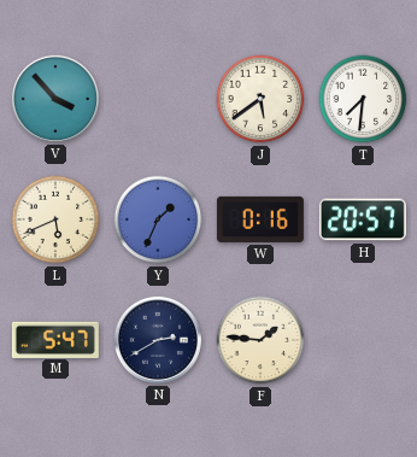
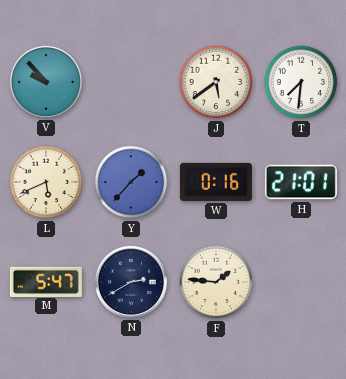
V: 3:53 -> 9:53
Y: 1:34 -> 1:37
H: 20:57 -> 21:01
